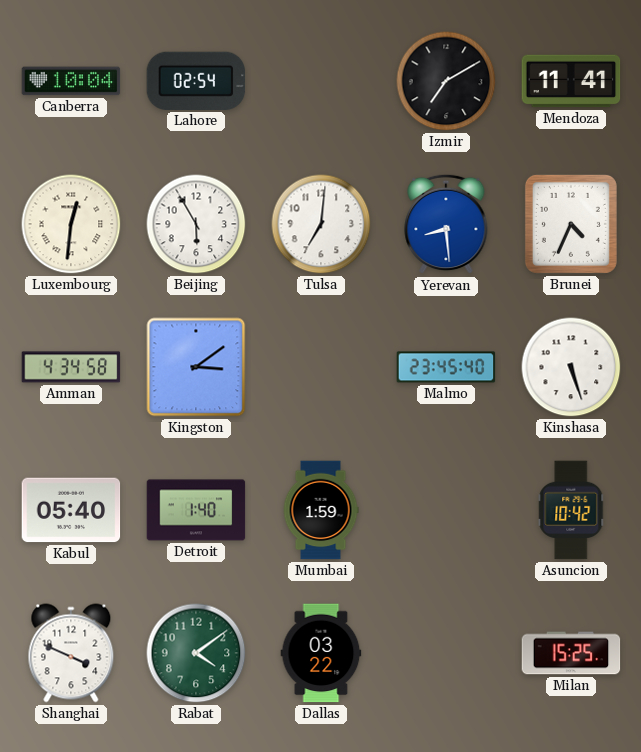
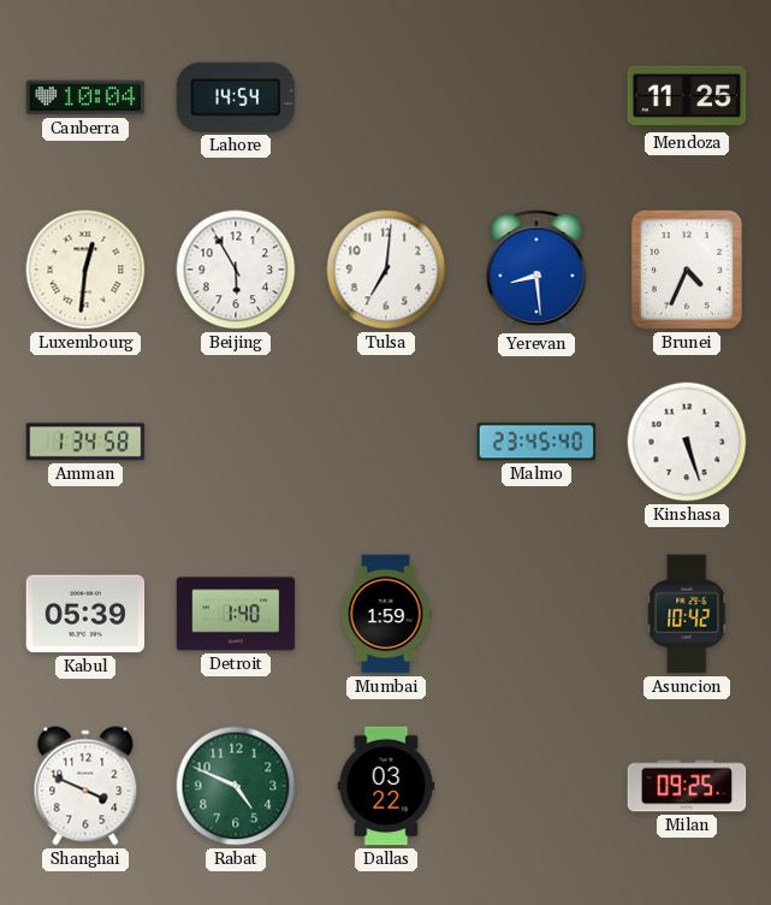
Lahore: 02:54 -> 14:54
Izmir: 7:10 -> none
Mendoza: 11:41 -> 11:25
Amman: 4:34 -> 1:34
Kingston: 3:09 -> none
Kabul: 05:40 -> 05:39
Rabat: 4:09 -> 4:49
Milan: 15:25 -> 09:25
